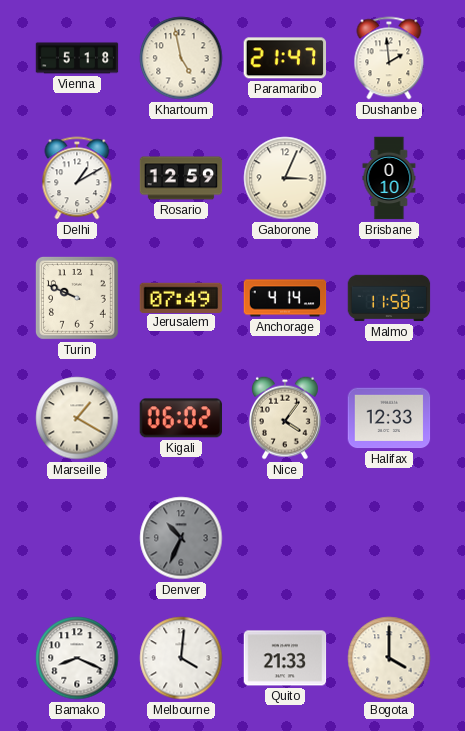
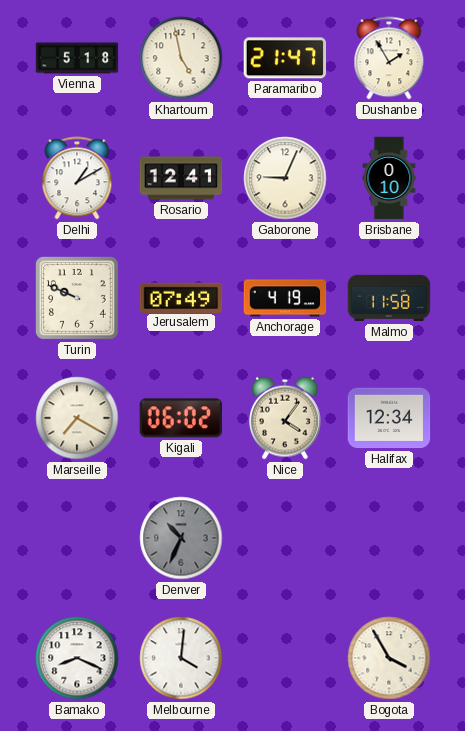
Dushanbe: 1:59 -> 1:55
Rosario: 12:59 -> 12:41
Gaborone: 3:04 -> 9:04
Anchorage: 4:14 -> 4:19
Marseille: 1:20 -> 7:20
Halifax: 12:33 -> 12:34
Quito: 21:33 -> none
Bogota: 4:00 -> 3:55
